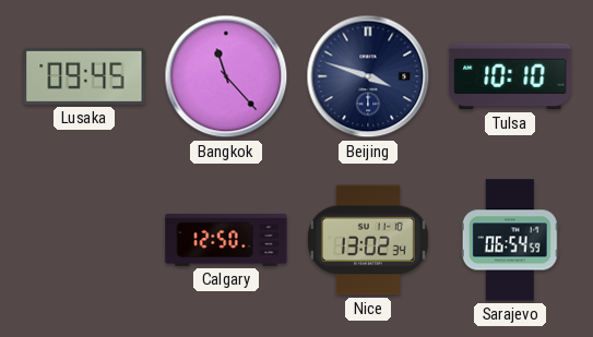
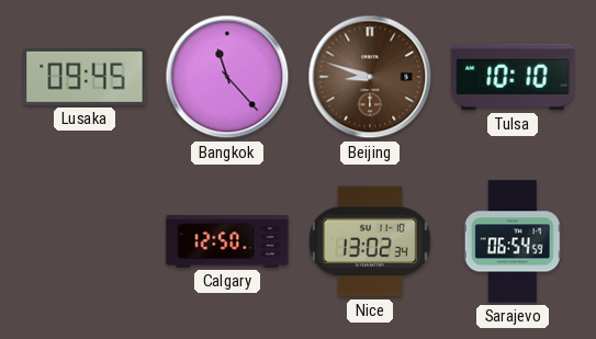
Beijing: 3:48 -> 8:48
Beijing dial: navy -> brown
